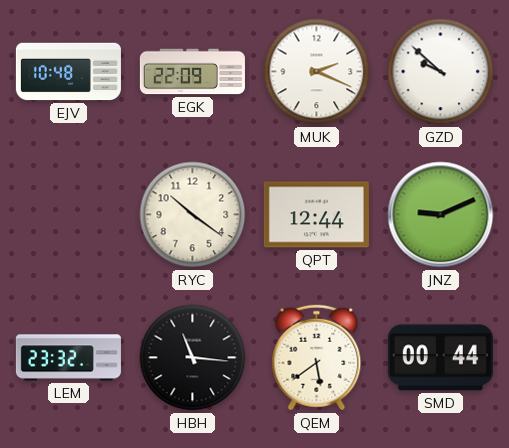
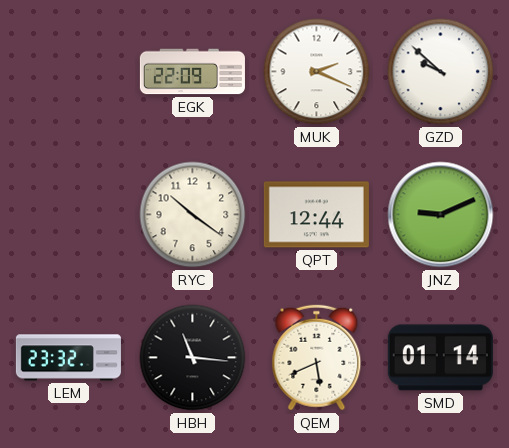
EJV: 10:48 -> none
QEM: 5:39 -> 5:41
SMD: 00:44 -> 01:14
